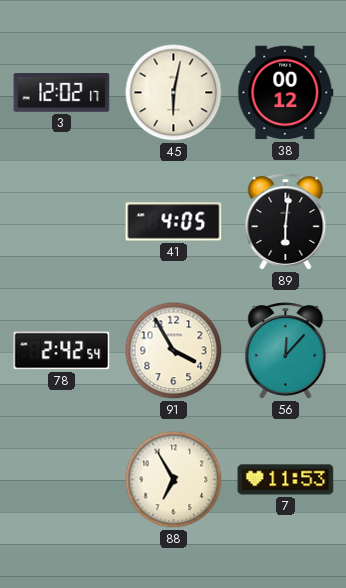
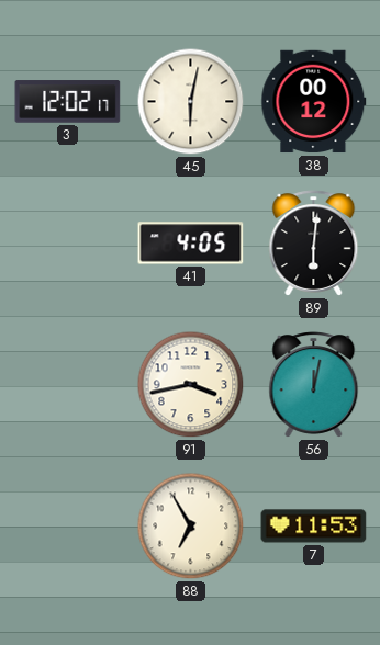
78: 2:42 -> none
91: 3:55 -> 3:43
56: 12:07 -> 12:02
